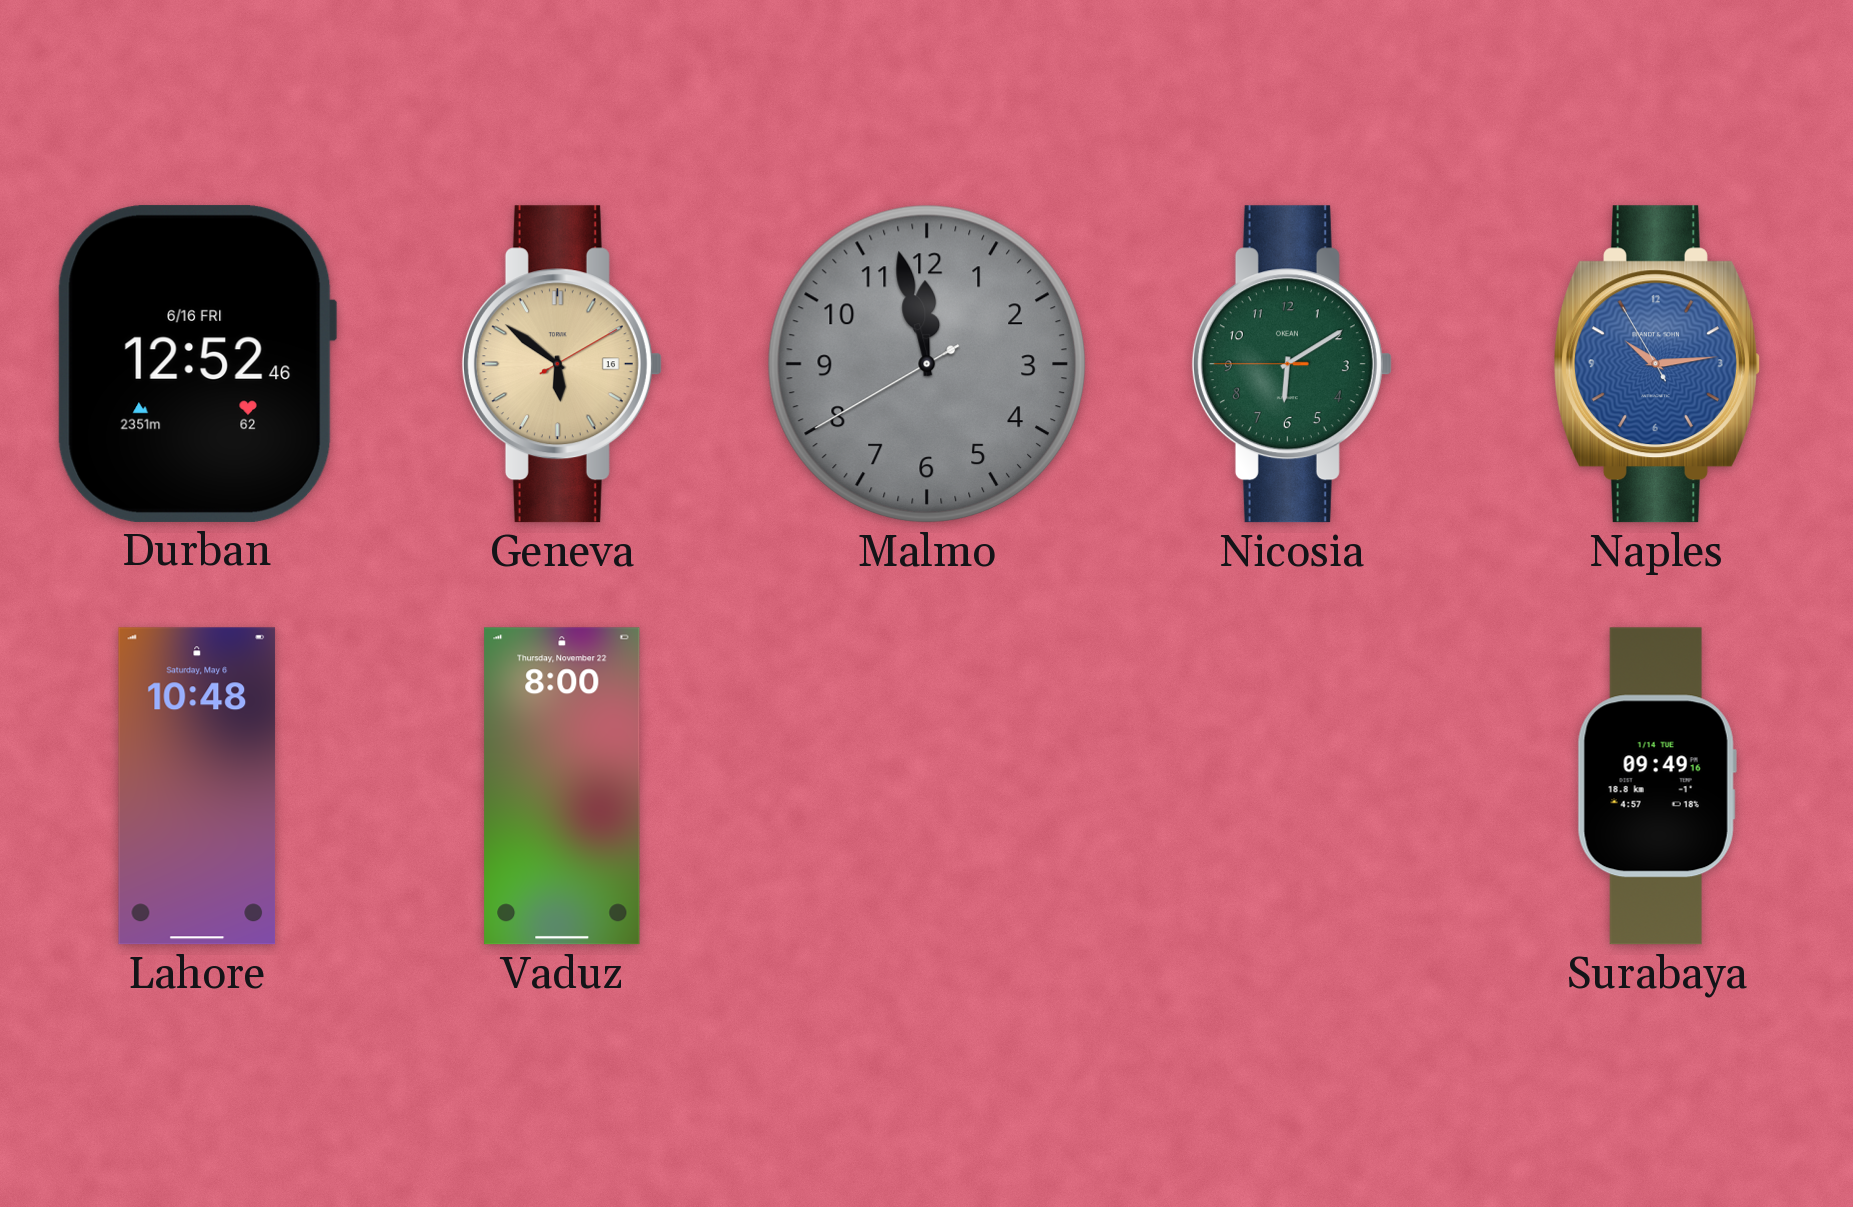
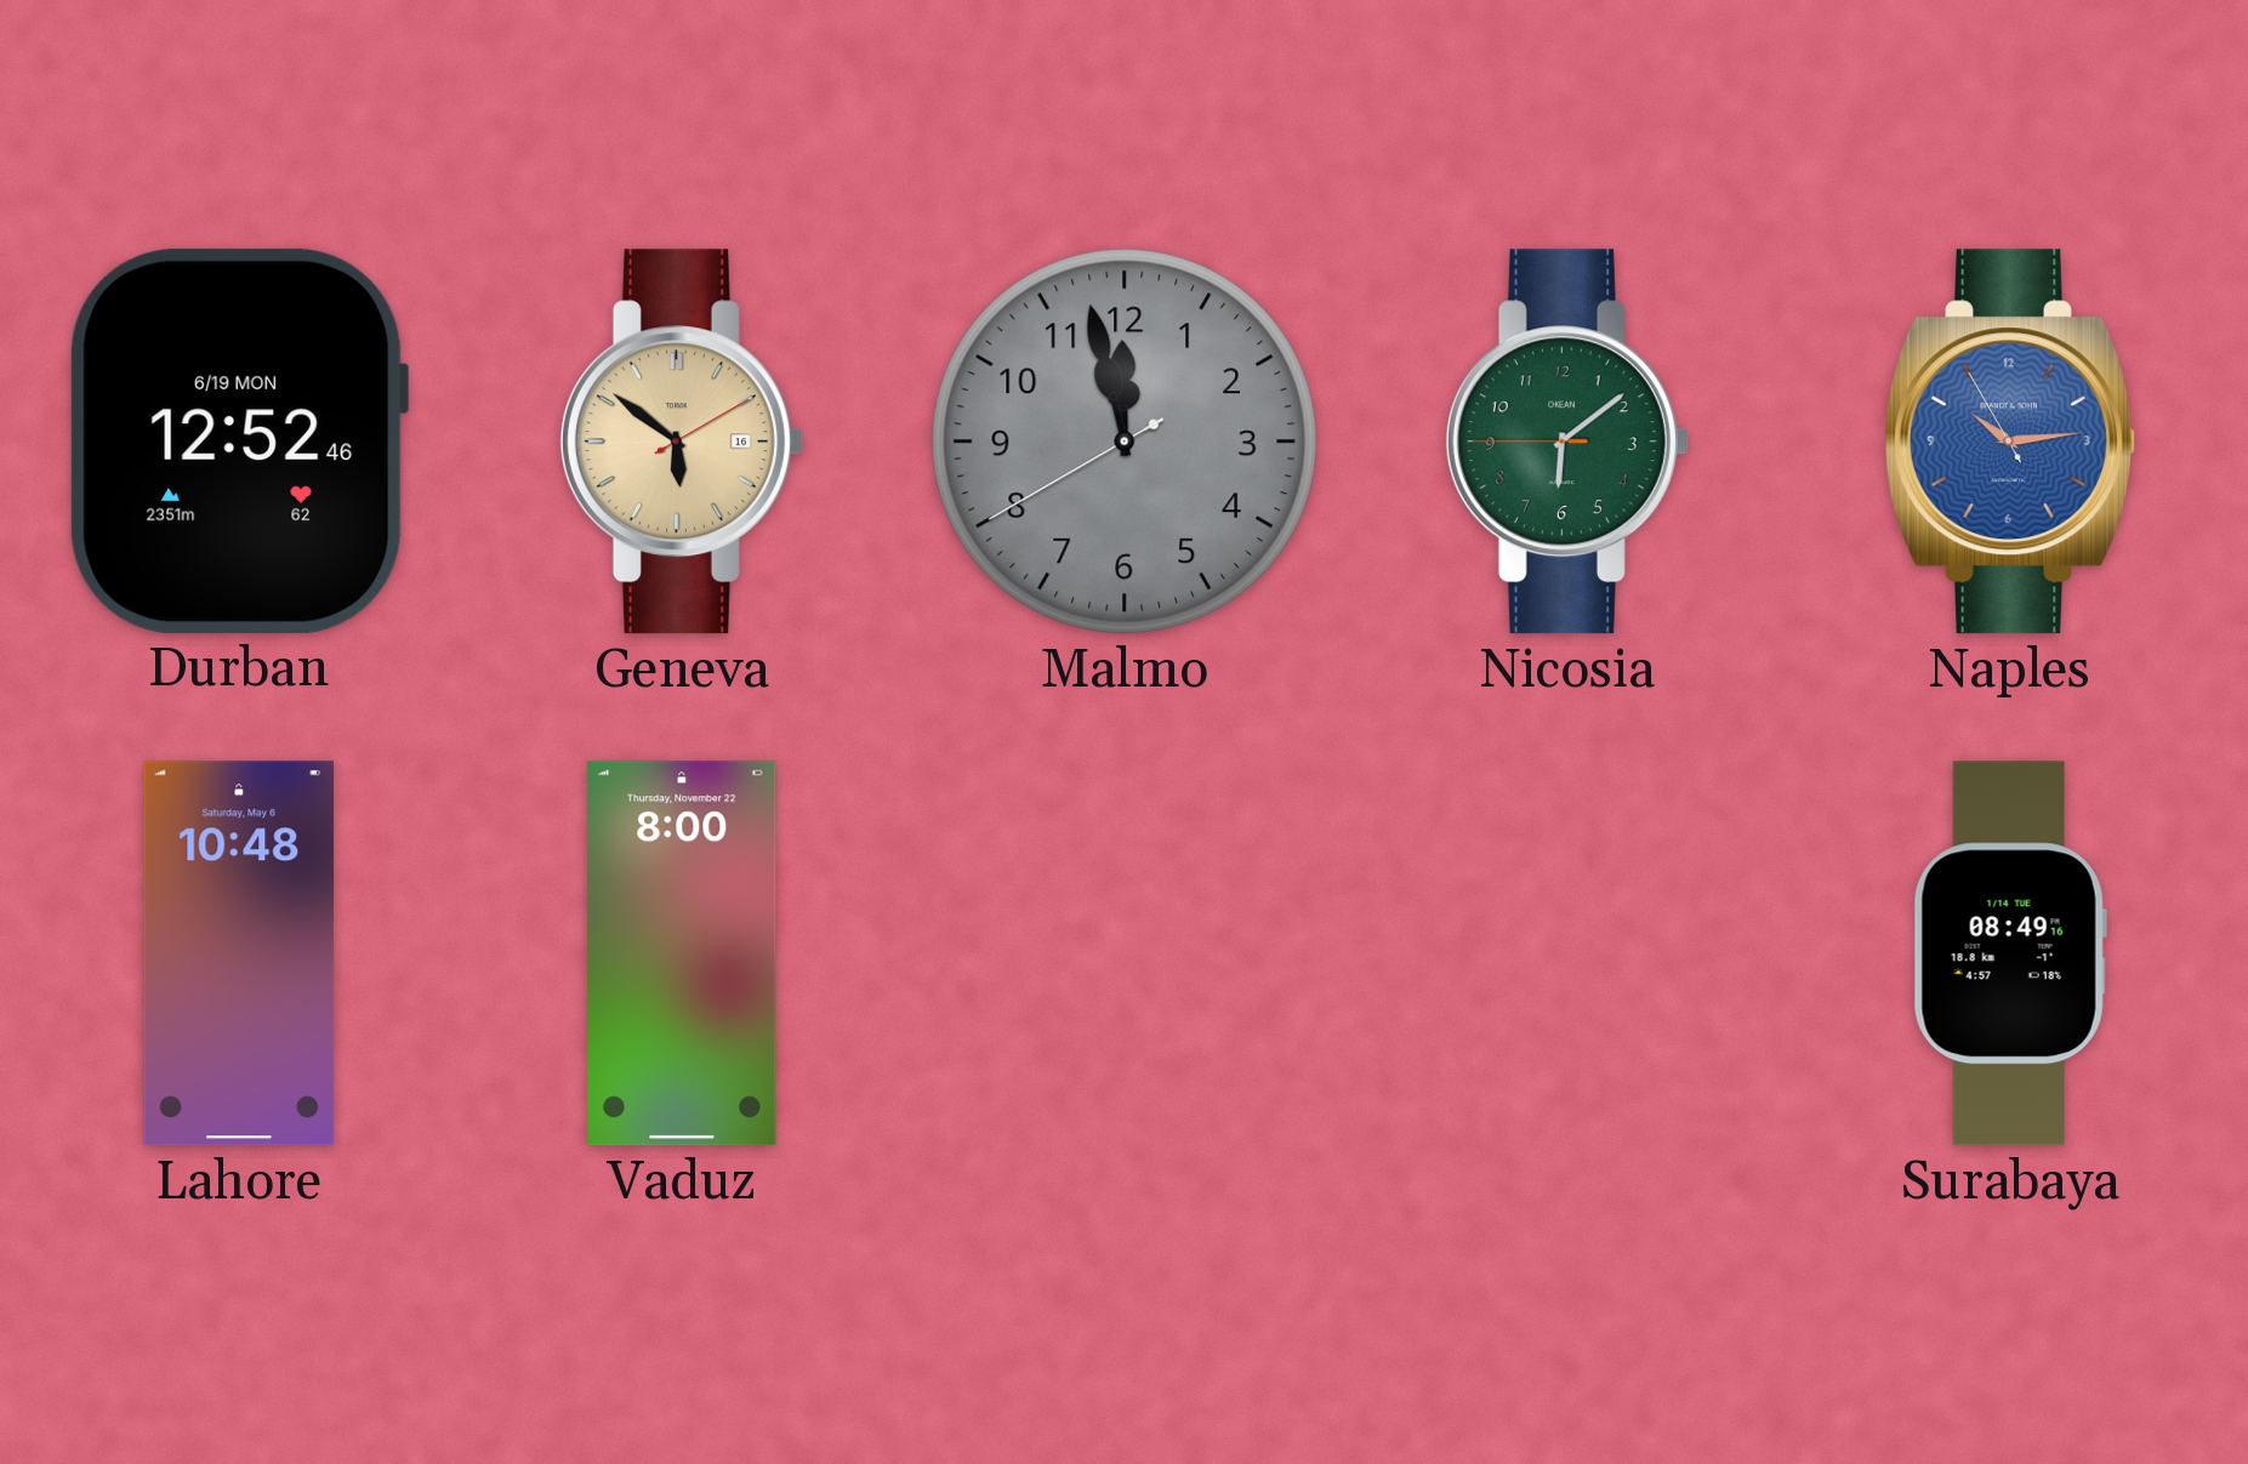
Durban date: 6/16 FRI -> 6/19 MON
Nicosia: 6:09 -> 6:08
Surabaya: 09:49 -> 08:49
